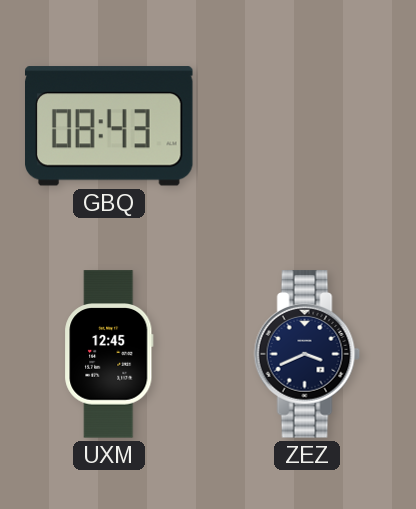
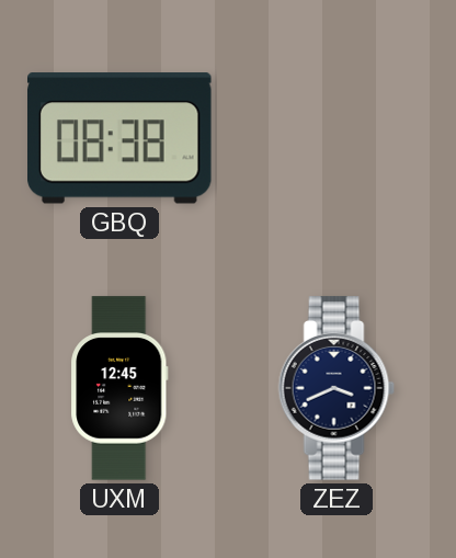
GBQ: 08:43 -> 08:38
